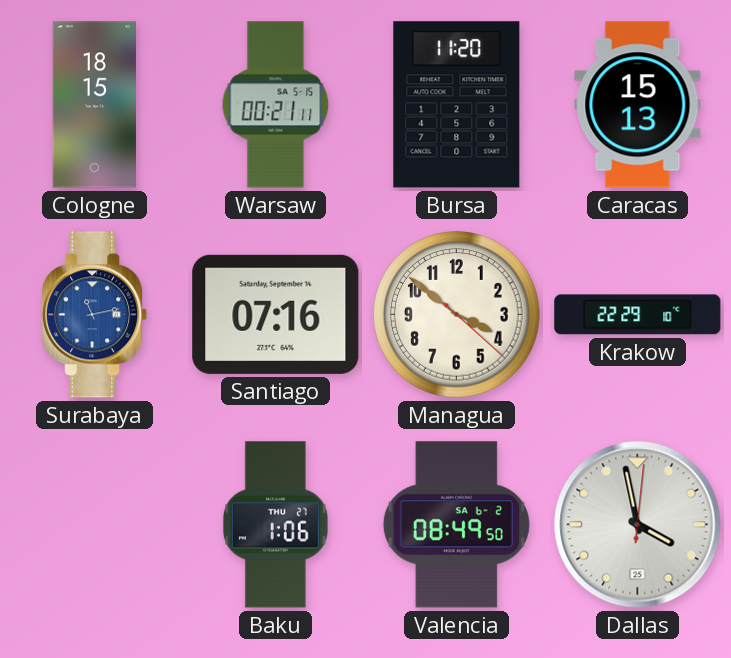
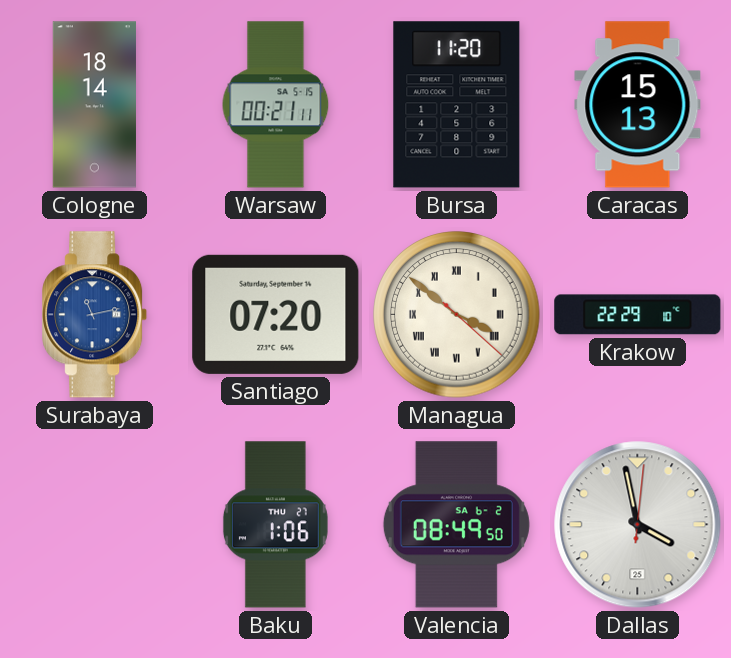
Cologne: 18:15 -> 18:14
Santiago: 07:16 -> 07:20
Managua numerals: Arabic -> Roman
